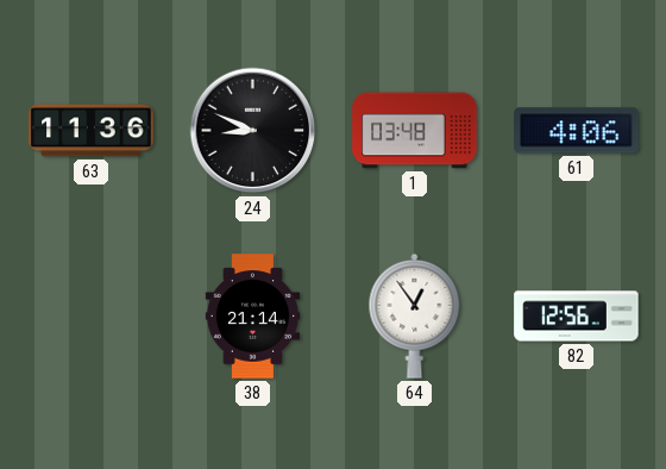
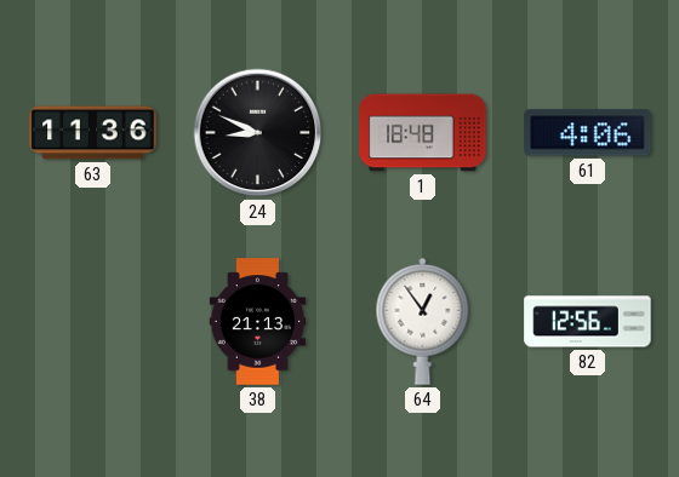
1: 03:48 -> 18:48
38: 21:14 -> 21:13
